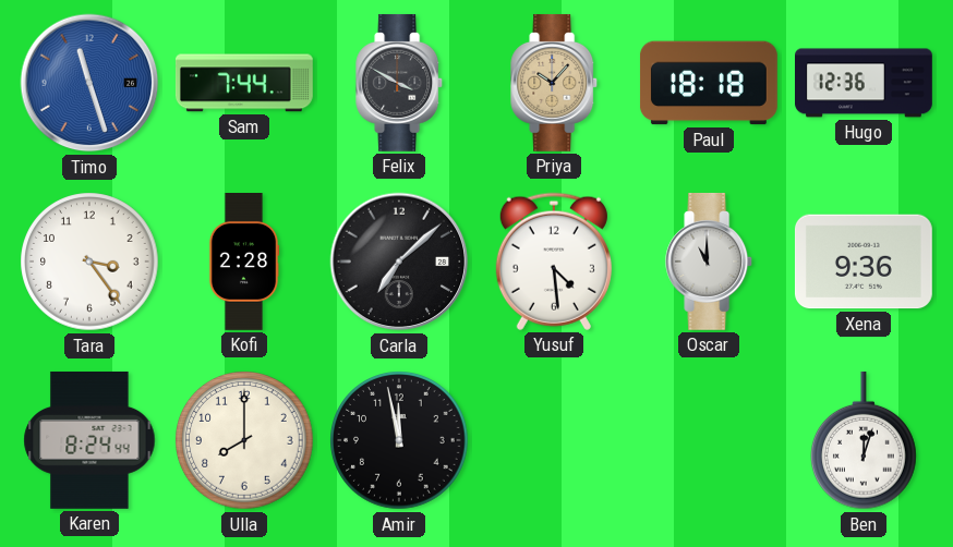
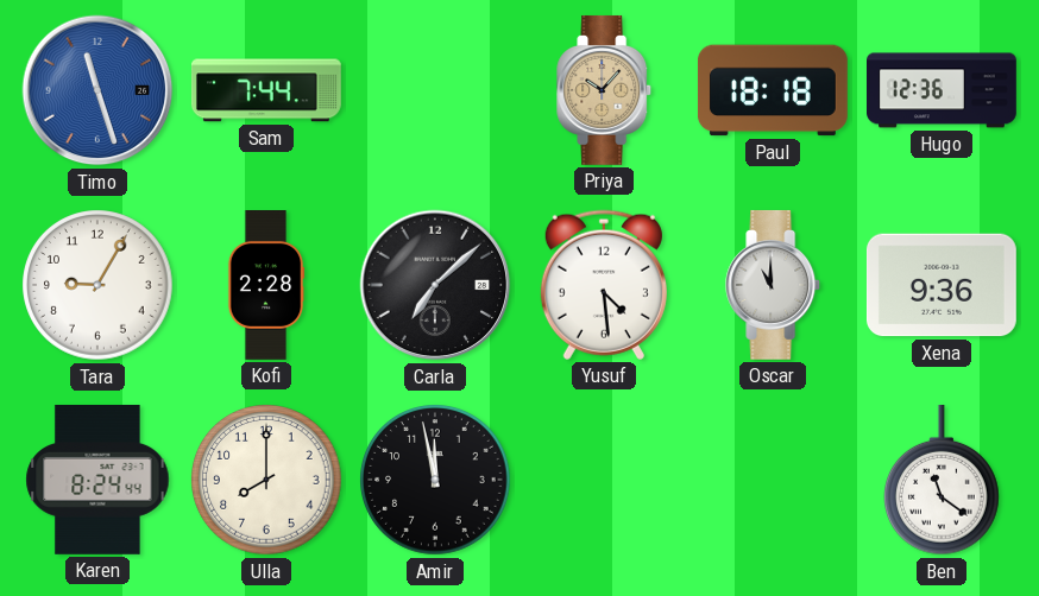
Felix: 3:50 -> none
Tara: 3:24 -> 9:05
Ben: 12:03 -> 11:21
